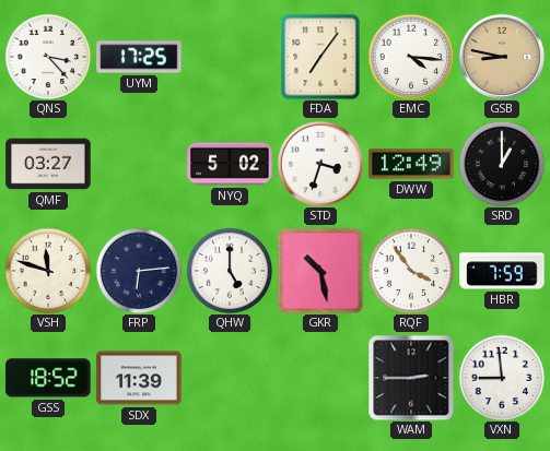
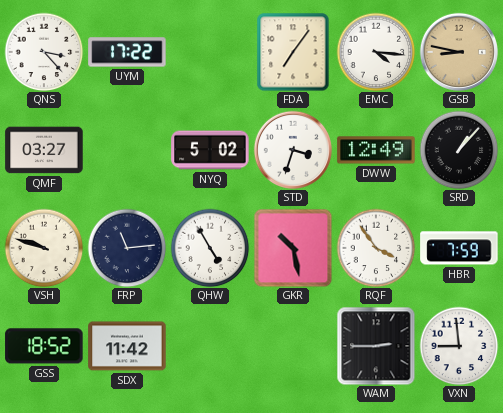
UYM: 17:25 -> 17:22
SRD: 1:00 -> 1:07
VSH: 11:48 -> 9:48
FRP: 6:14 -> 11:14
QHW: 5:00 -> 4:55
SDX: 11:39 -> 11:42
